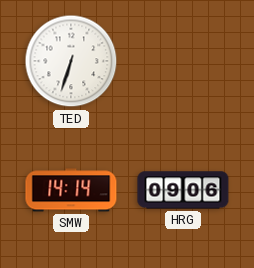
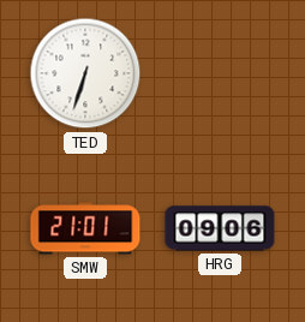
SMW: 14:14 -> 21:01
